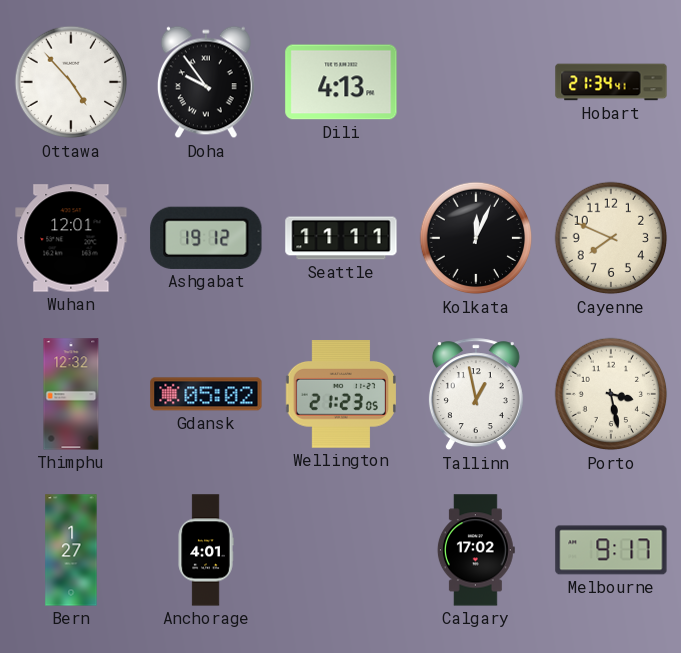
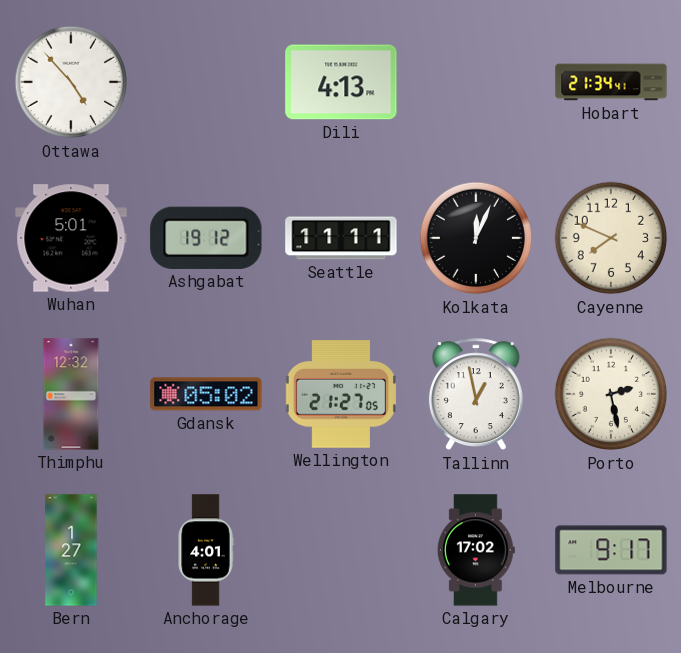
Doha: 9:54 -> none
Wuhan: 12:01 -> 5:01
Wellington: 21:23 -> 21:27
Porto: 3:28 -> 2:28
